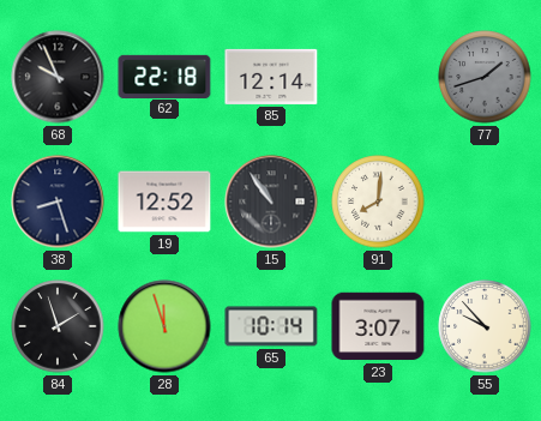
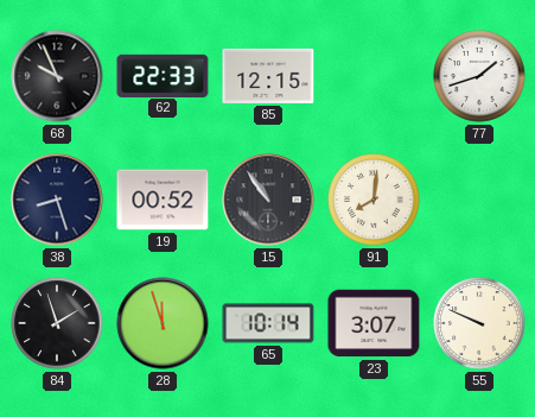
62: 22:18 -> 22:33
85: 12:14 -> 12:15
77 dial: grey -> white
19: 12:52 -> 00:52
55: 9:53 -> 9:49
